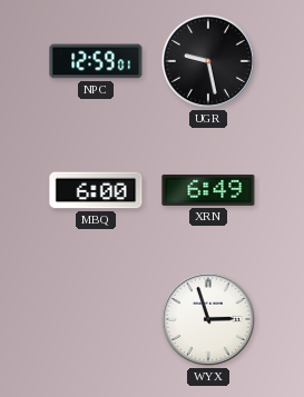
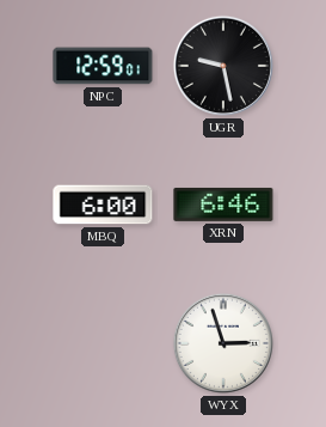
XRN: 6:49 -> 6:46
